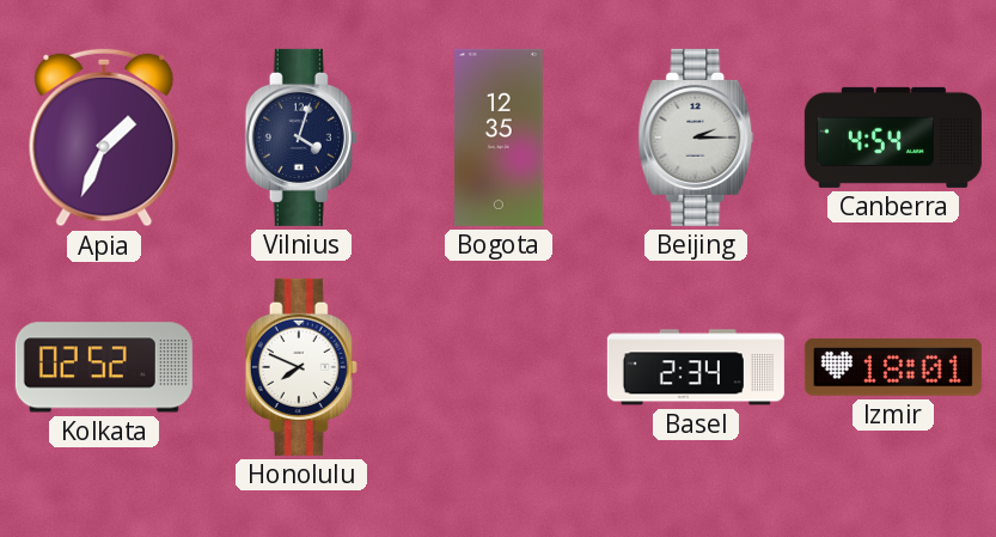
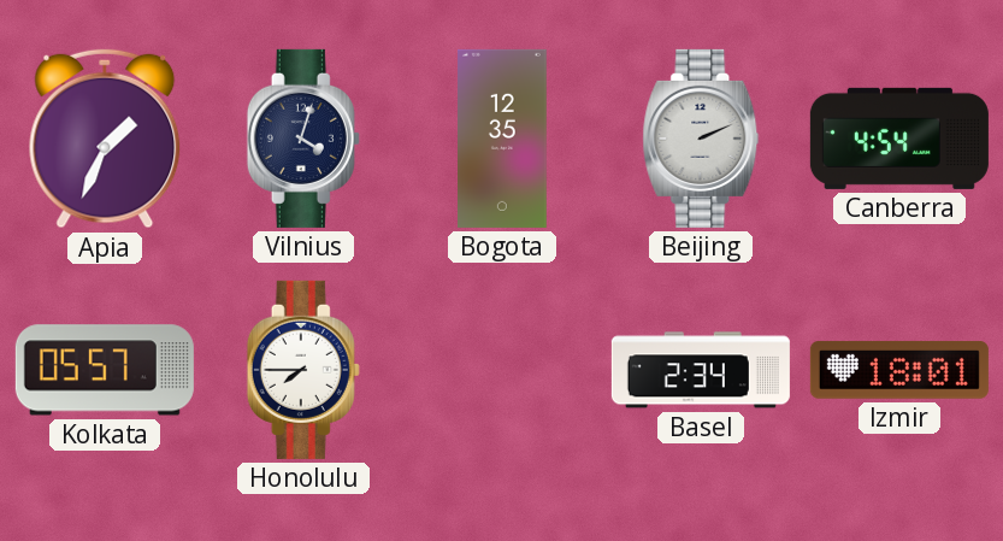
Beijing: 2:15 -> 2:11
Kolkata: 02:52 -> 05:57
Honolulu: 7:49 -> 7:45
